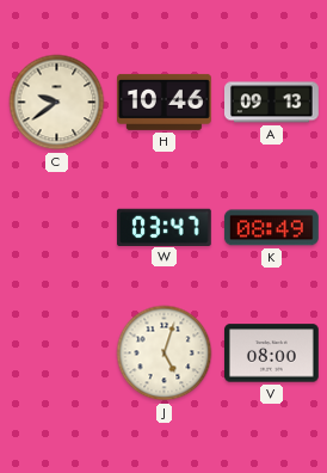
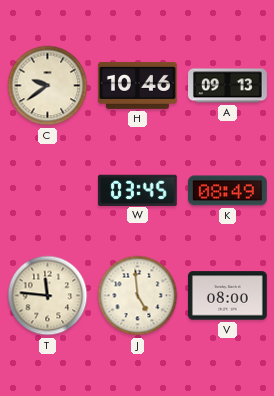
W: 03:47 -> 03:45
T: none -> 11:46
J: 5:03 -> 4:59
